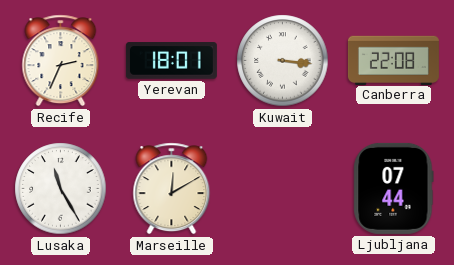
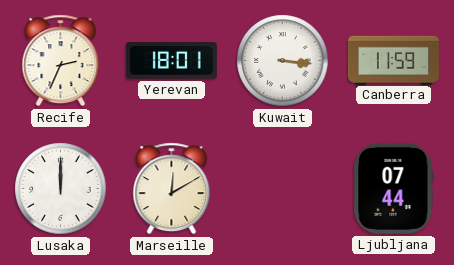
Canberra: 22:08 -> 11:59
Lusaka: 11:25 -> 12:00
